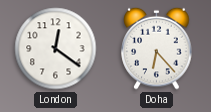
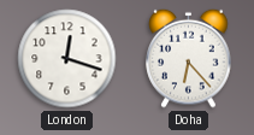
London: 12:21 -> 12:18
